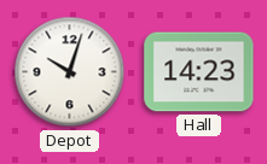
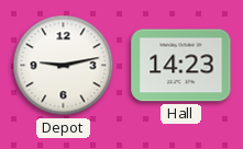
Depot: 10:03 -> 9:13
